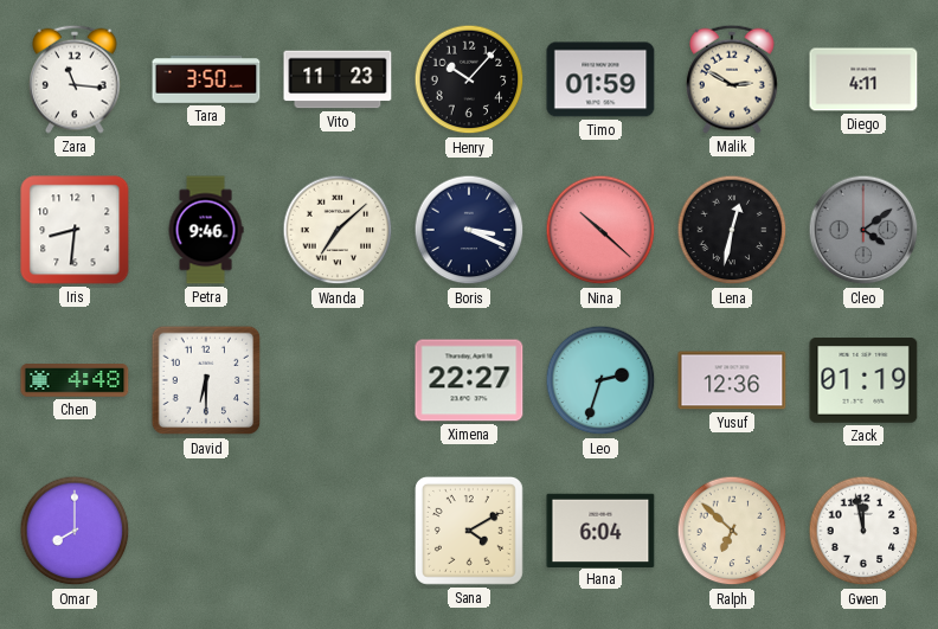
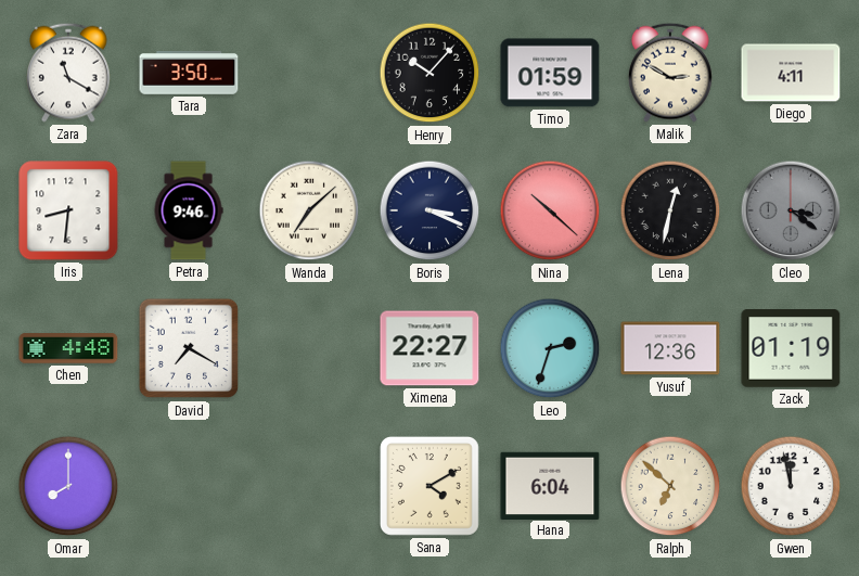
Zara: 11:16 -> 11:20
Vito: 11:23 -> none
Cleo: 4:09 -> 3:21
David: 6:30 -> 7:20
